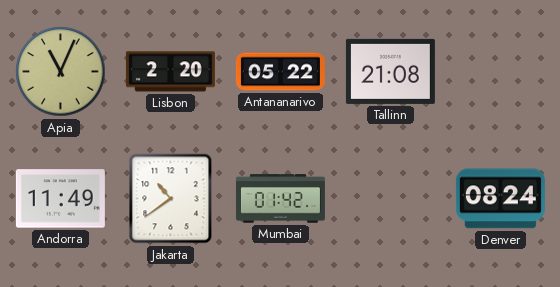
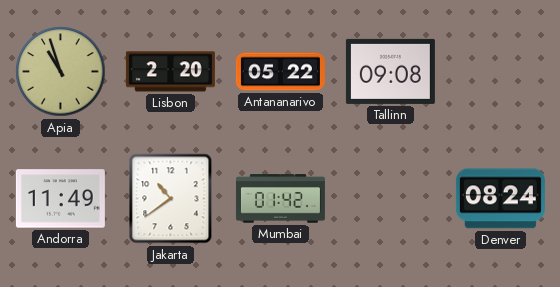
Apia: 11:04 -> 10:57
Tallinn: 21:08 -> 09:08
